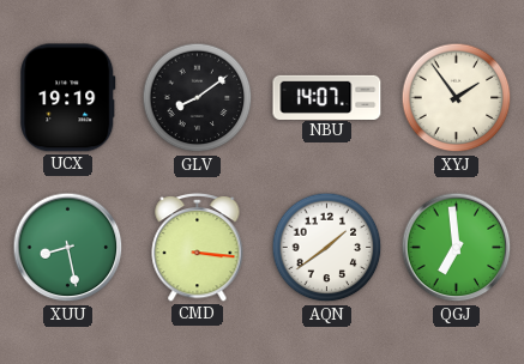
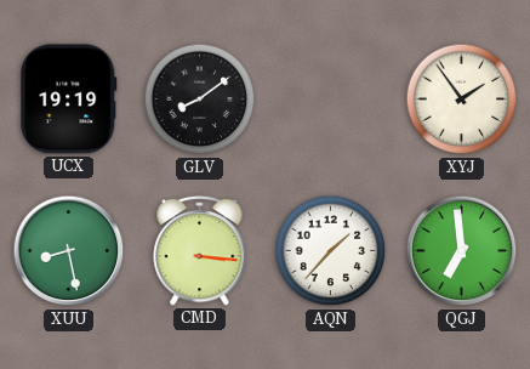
NBU: 14:07 -> none
AQN: 1:39 -> 1:37
